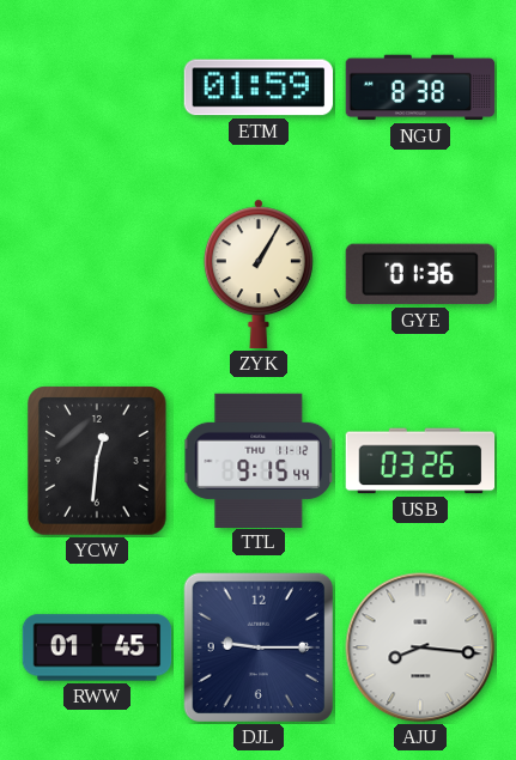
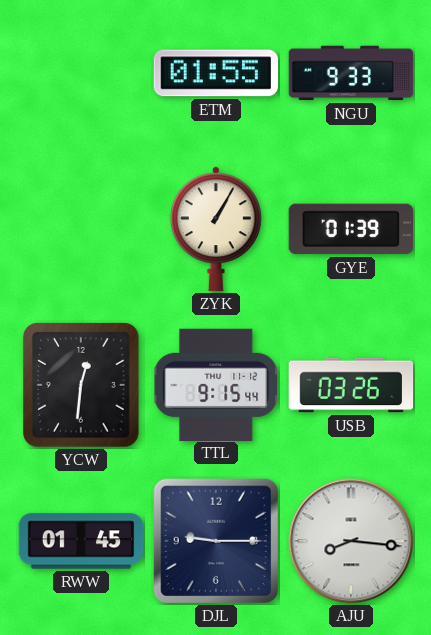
ETM: 01:59 -> 01:55
NGU: 8:38 -> 9:33
GYE: 01:36 -> 01:39
